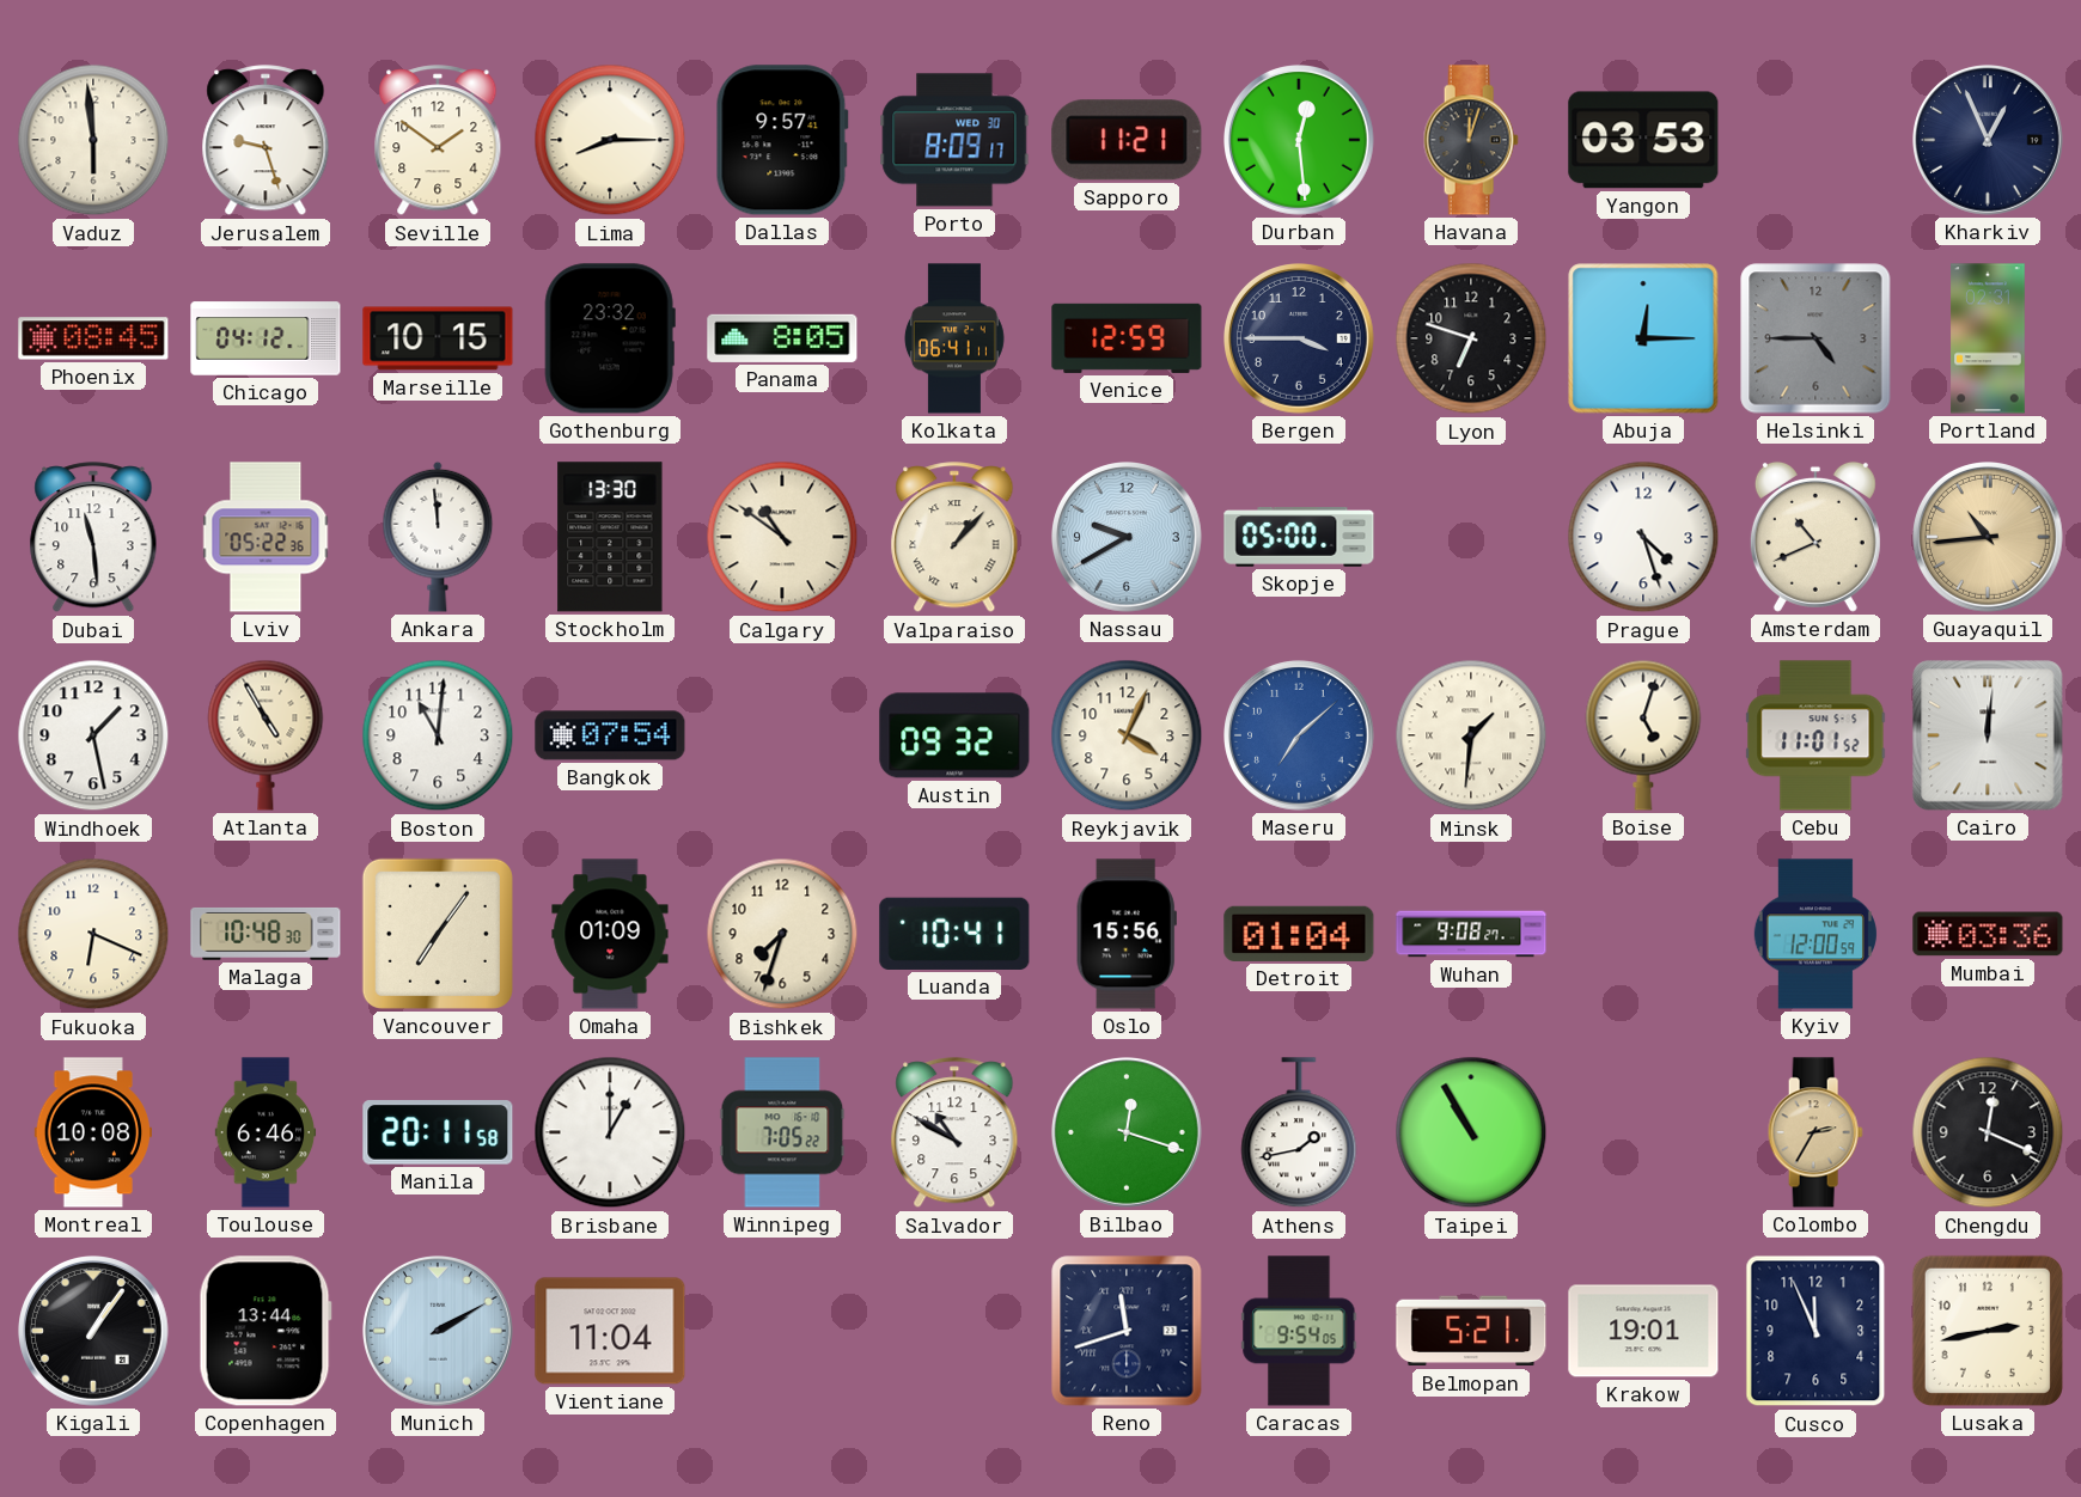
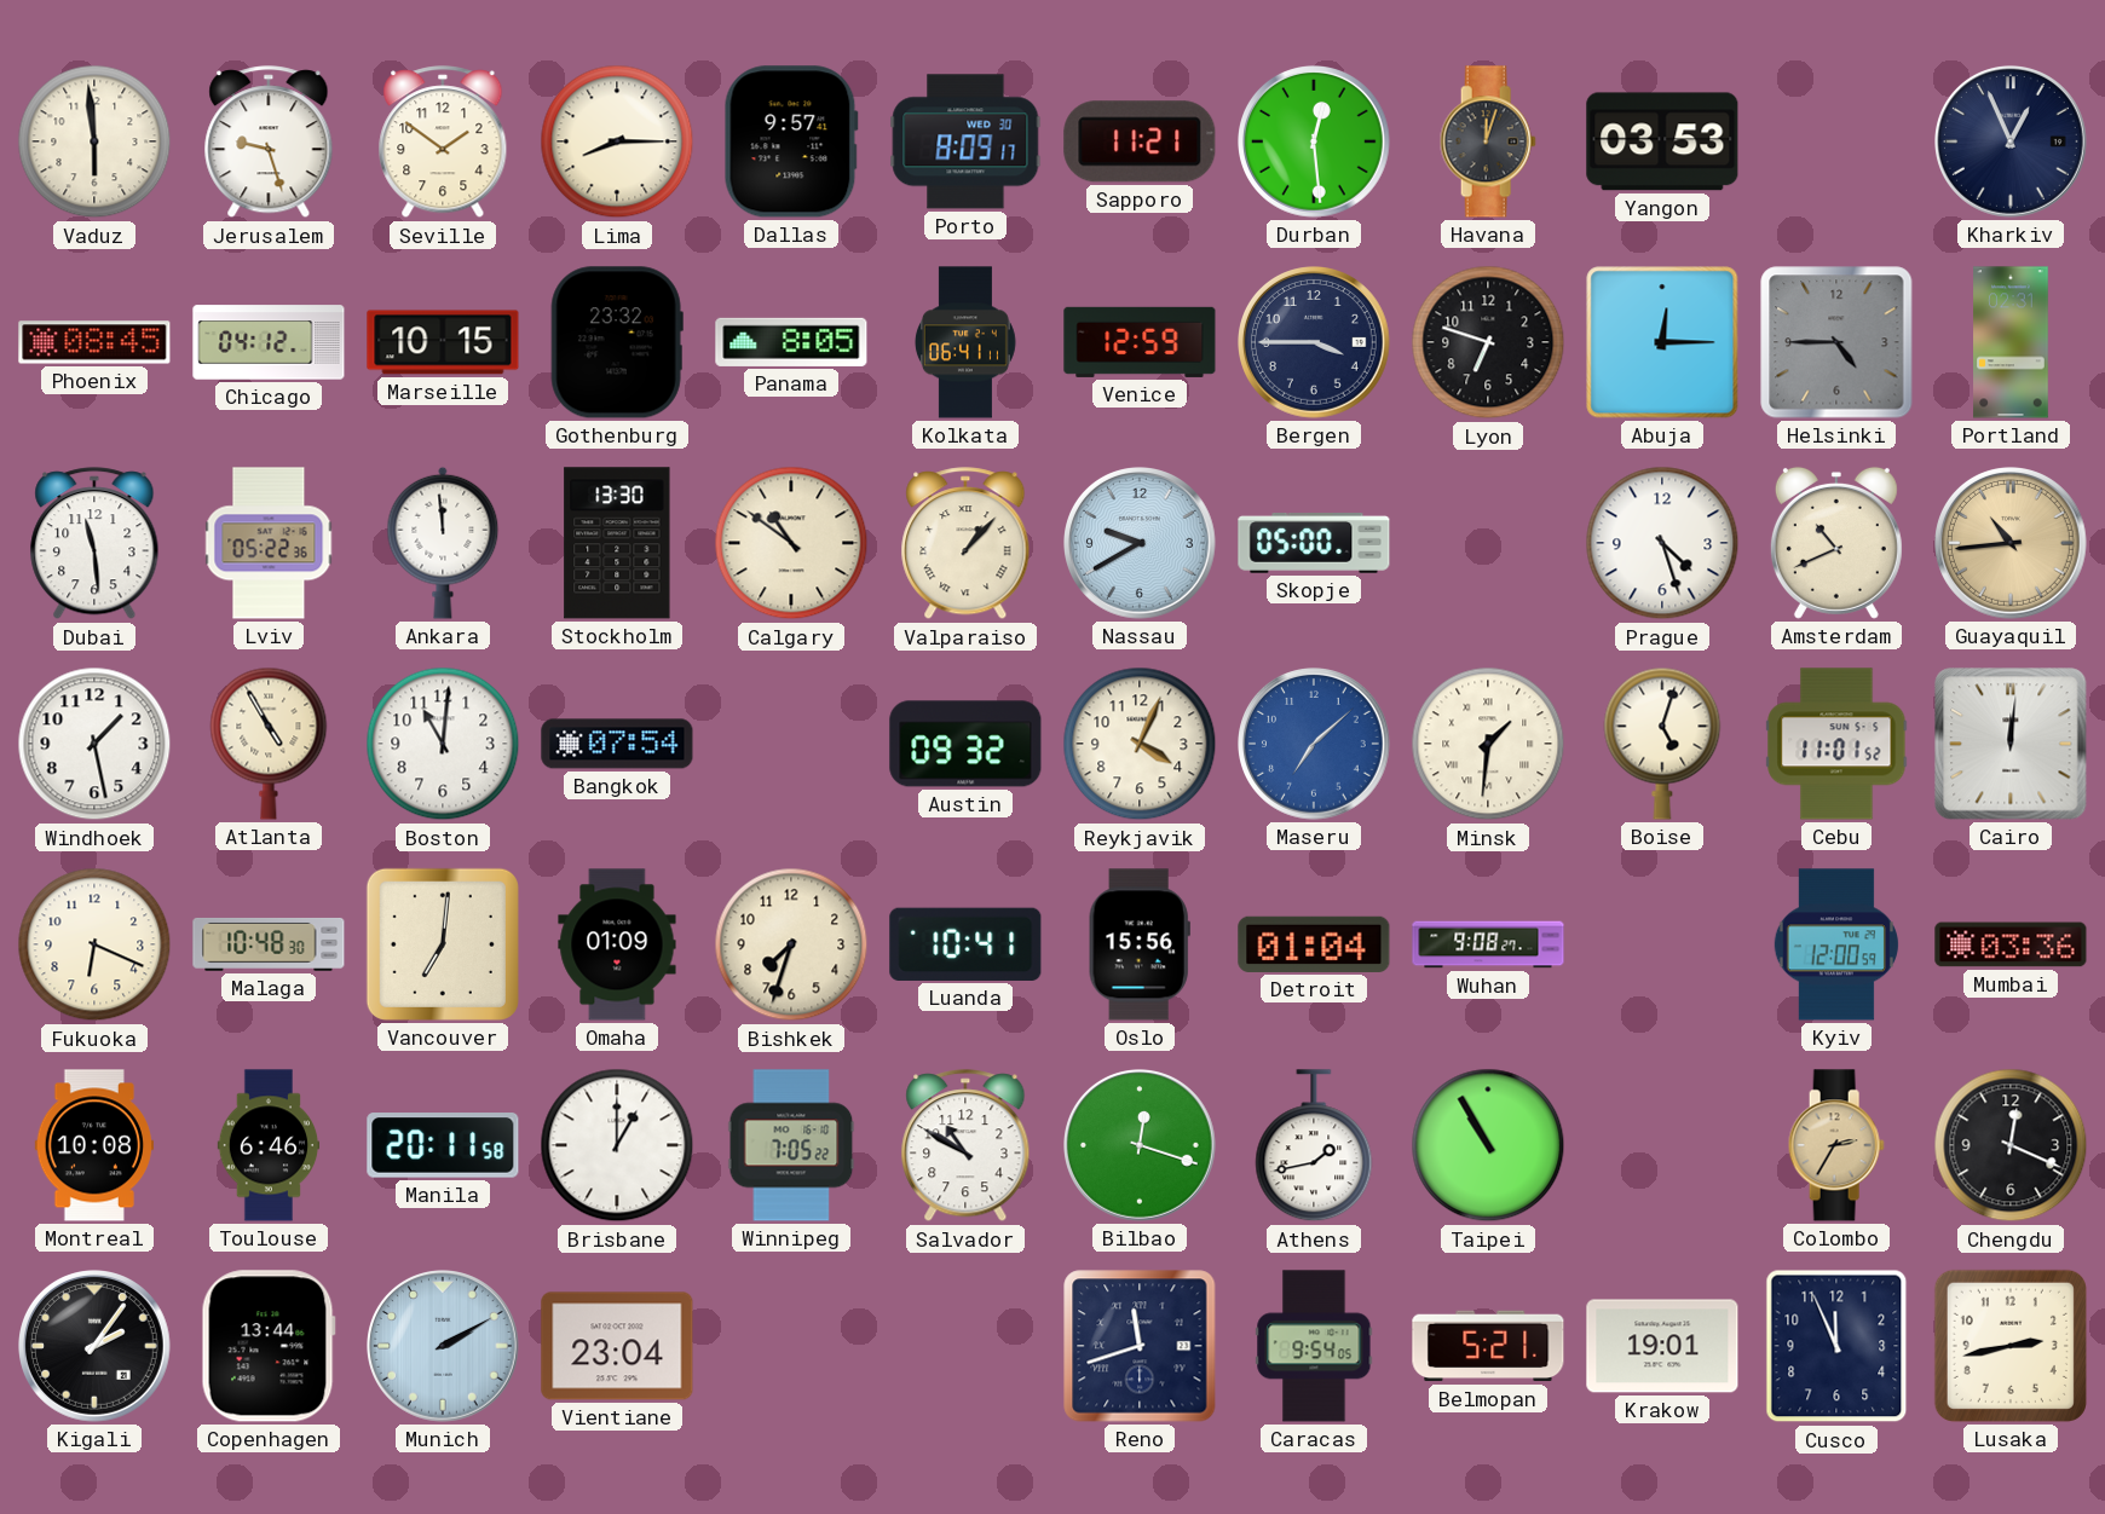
Vancouver: 7:06 -> 7:01
Kigali: 1:06 -> 2:06
Vientiane: 11:04 -> 23:04
